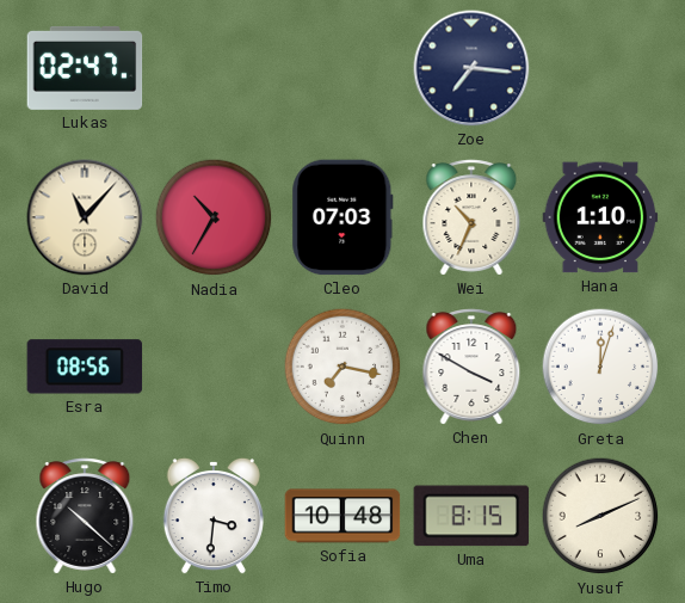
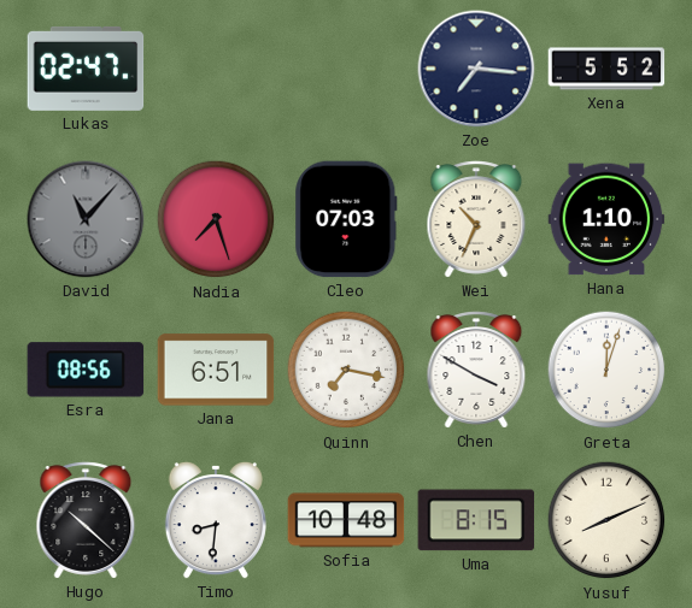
Xena: none -> 5:52
David dial: cream -> grey
Nadia: 10:35 -> 7:27
Jana: none -> 6:51
Timo: 3:31 -> 8:31
